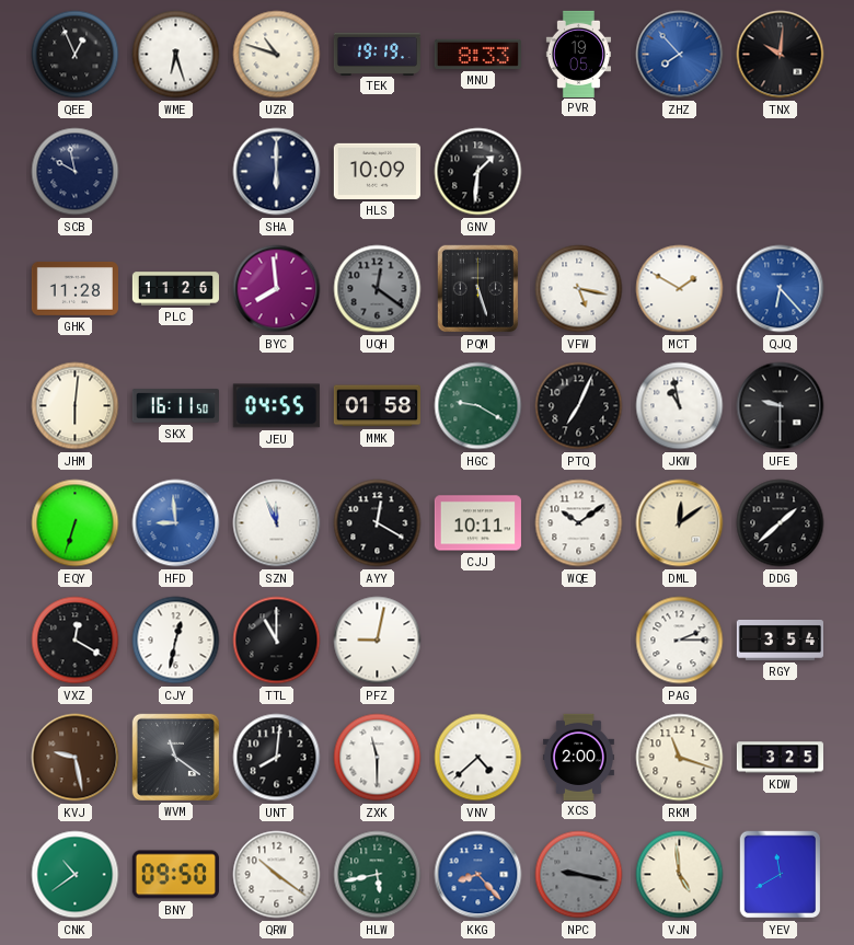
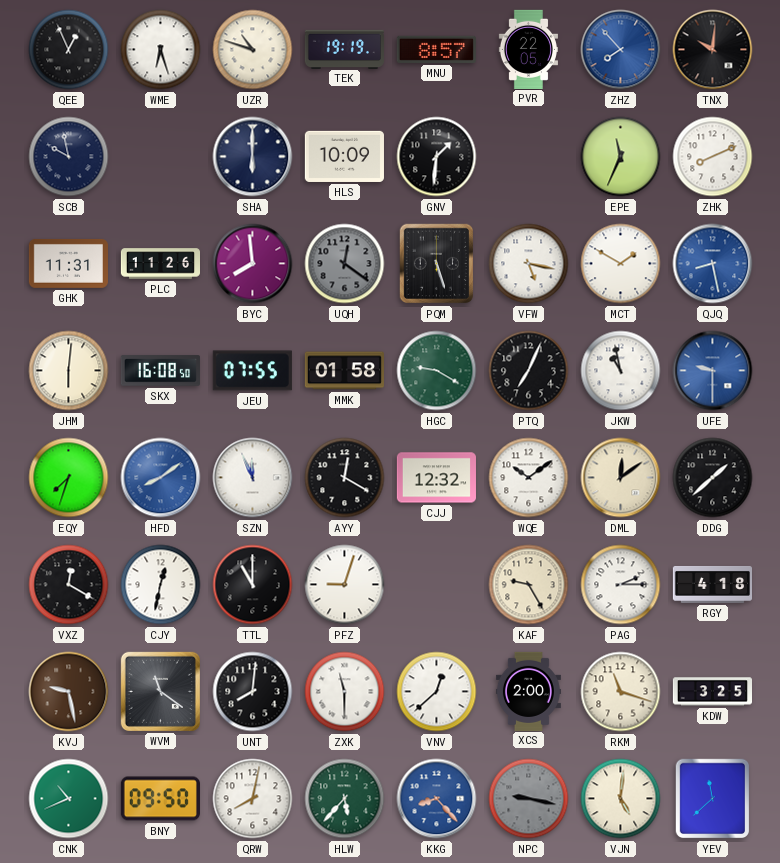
MNU: 8:33 -> 8:57
PVR: 19:05 -> 22:05
EPE: none -> 11:34
ZHK: none -> 8:11
GHK: 11:28 -> 11:31
QJQ: 6:23 -> 8:28
SKX: 16:11 -> 16:08
JEU: 04:55 -> 07:55
UFE dial: black -> blue
EQY: 6:33 -> 7:33
HFD: 8:59 -> 8:09
CJJ: 10:11 -> 12:32
PFZ: 9:02 -> 9:03
KAF: none -> 9:25
RGY: 3:54 -> 4:18
VNV: 4:38 -> 12:38
CNK: 10:39 -> 10:41
QRW: 10:21 -> 8:02
HLW: 5:43 -> 5:37
VJN: 4:59 -> 5:01
YEV: 11:40 -> 11:38
